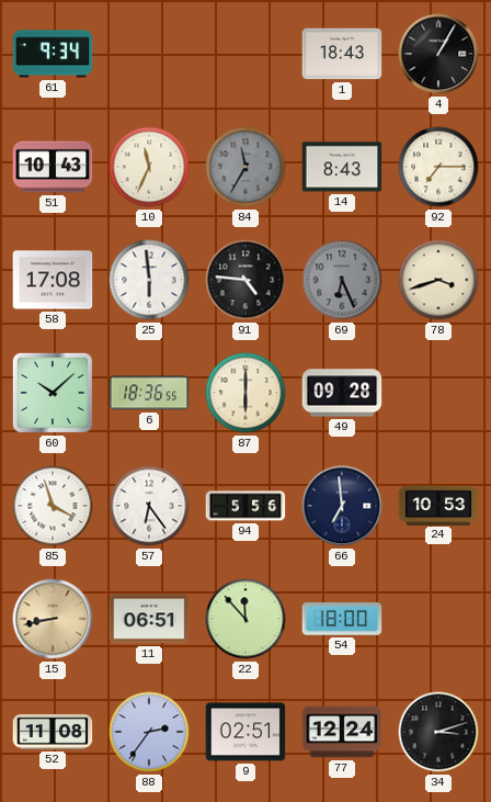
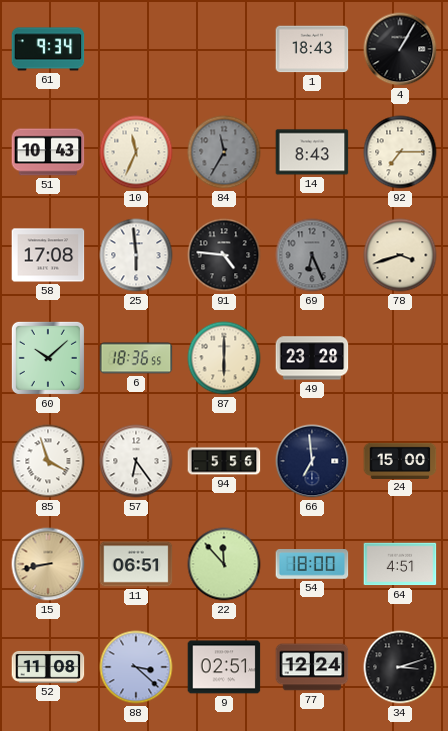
49: 09:28 -> 23:28
24: 10:53 -> 15:00
64: none -> 4:51
88: 2:36 -> 3:22
